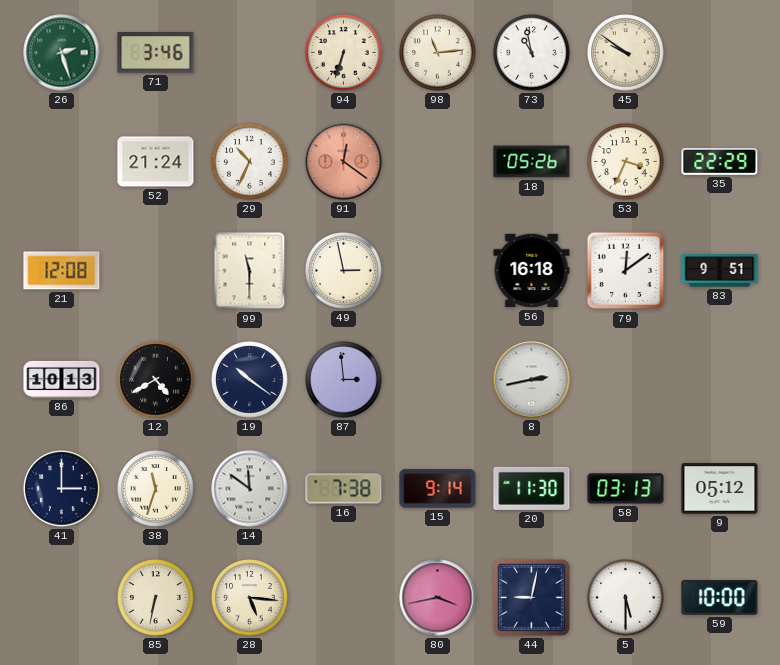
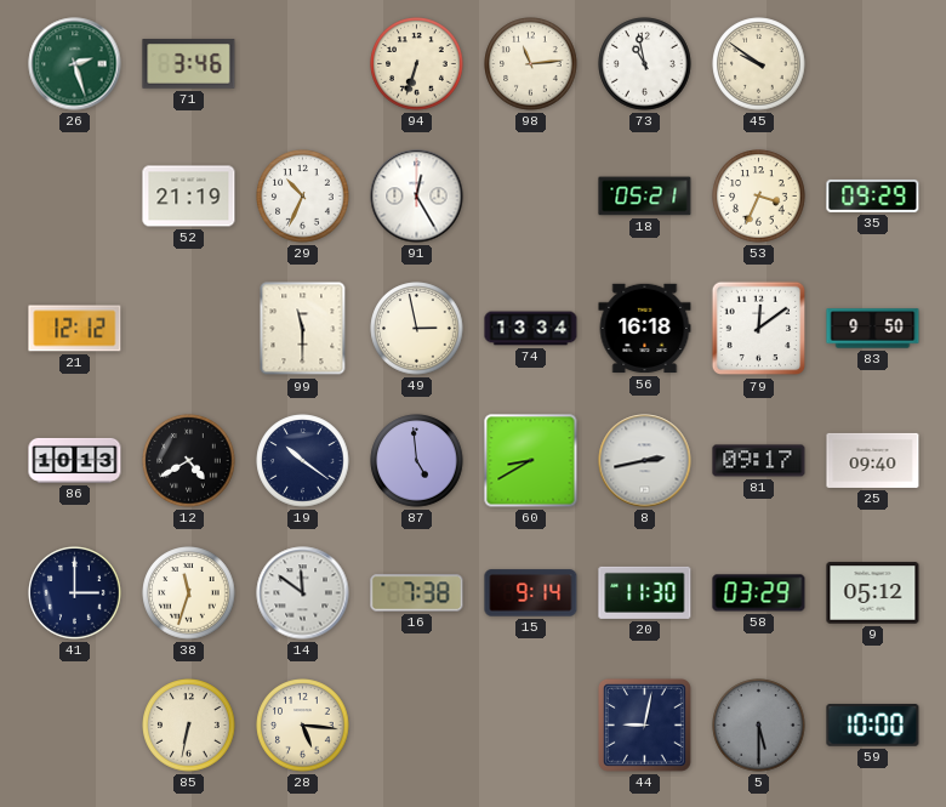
52: 21:24 -> 21:19
91: 12:21 -> 12:25
91 dial: salmon -> white
18: 05:26 -> 05:21
35: 22:29 -> 09:29
21: 12:08 -> 12:12
74: none -> 13:34
83: 9:51 -> 9:50
87: 2:59 -> 4:59
60: none -> 8:40
81: none -> 09:17
25: none -> 09:40
58: 03:13 -> 03:29
80: 3:43 -> none
5 dial: white -> grey
